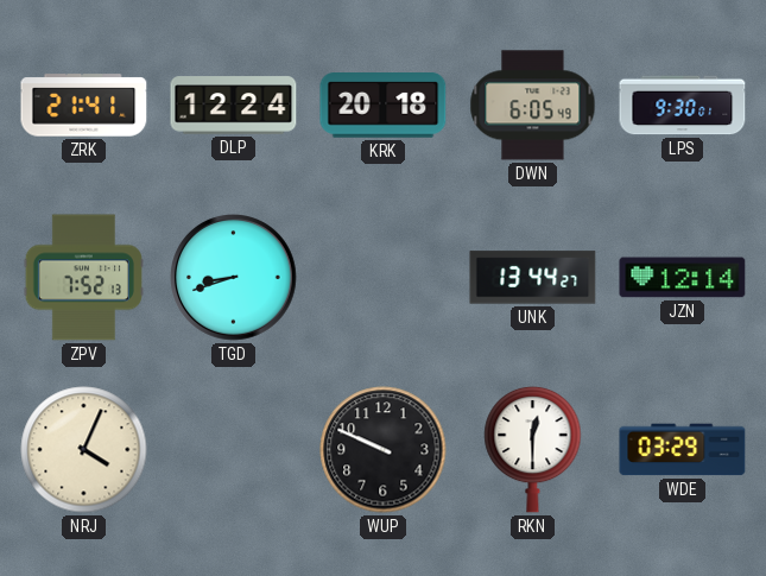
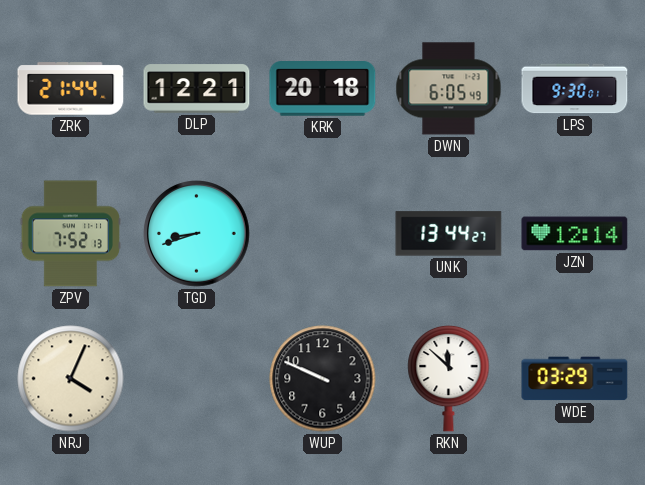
ZRK: 21:41 -> 21:44
DLP: 12:24 -> 12:21
RKN: 12:30 -> 11:52
